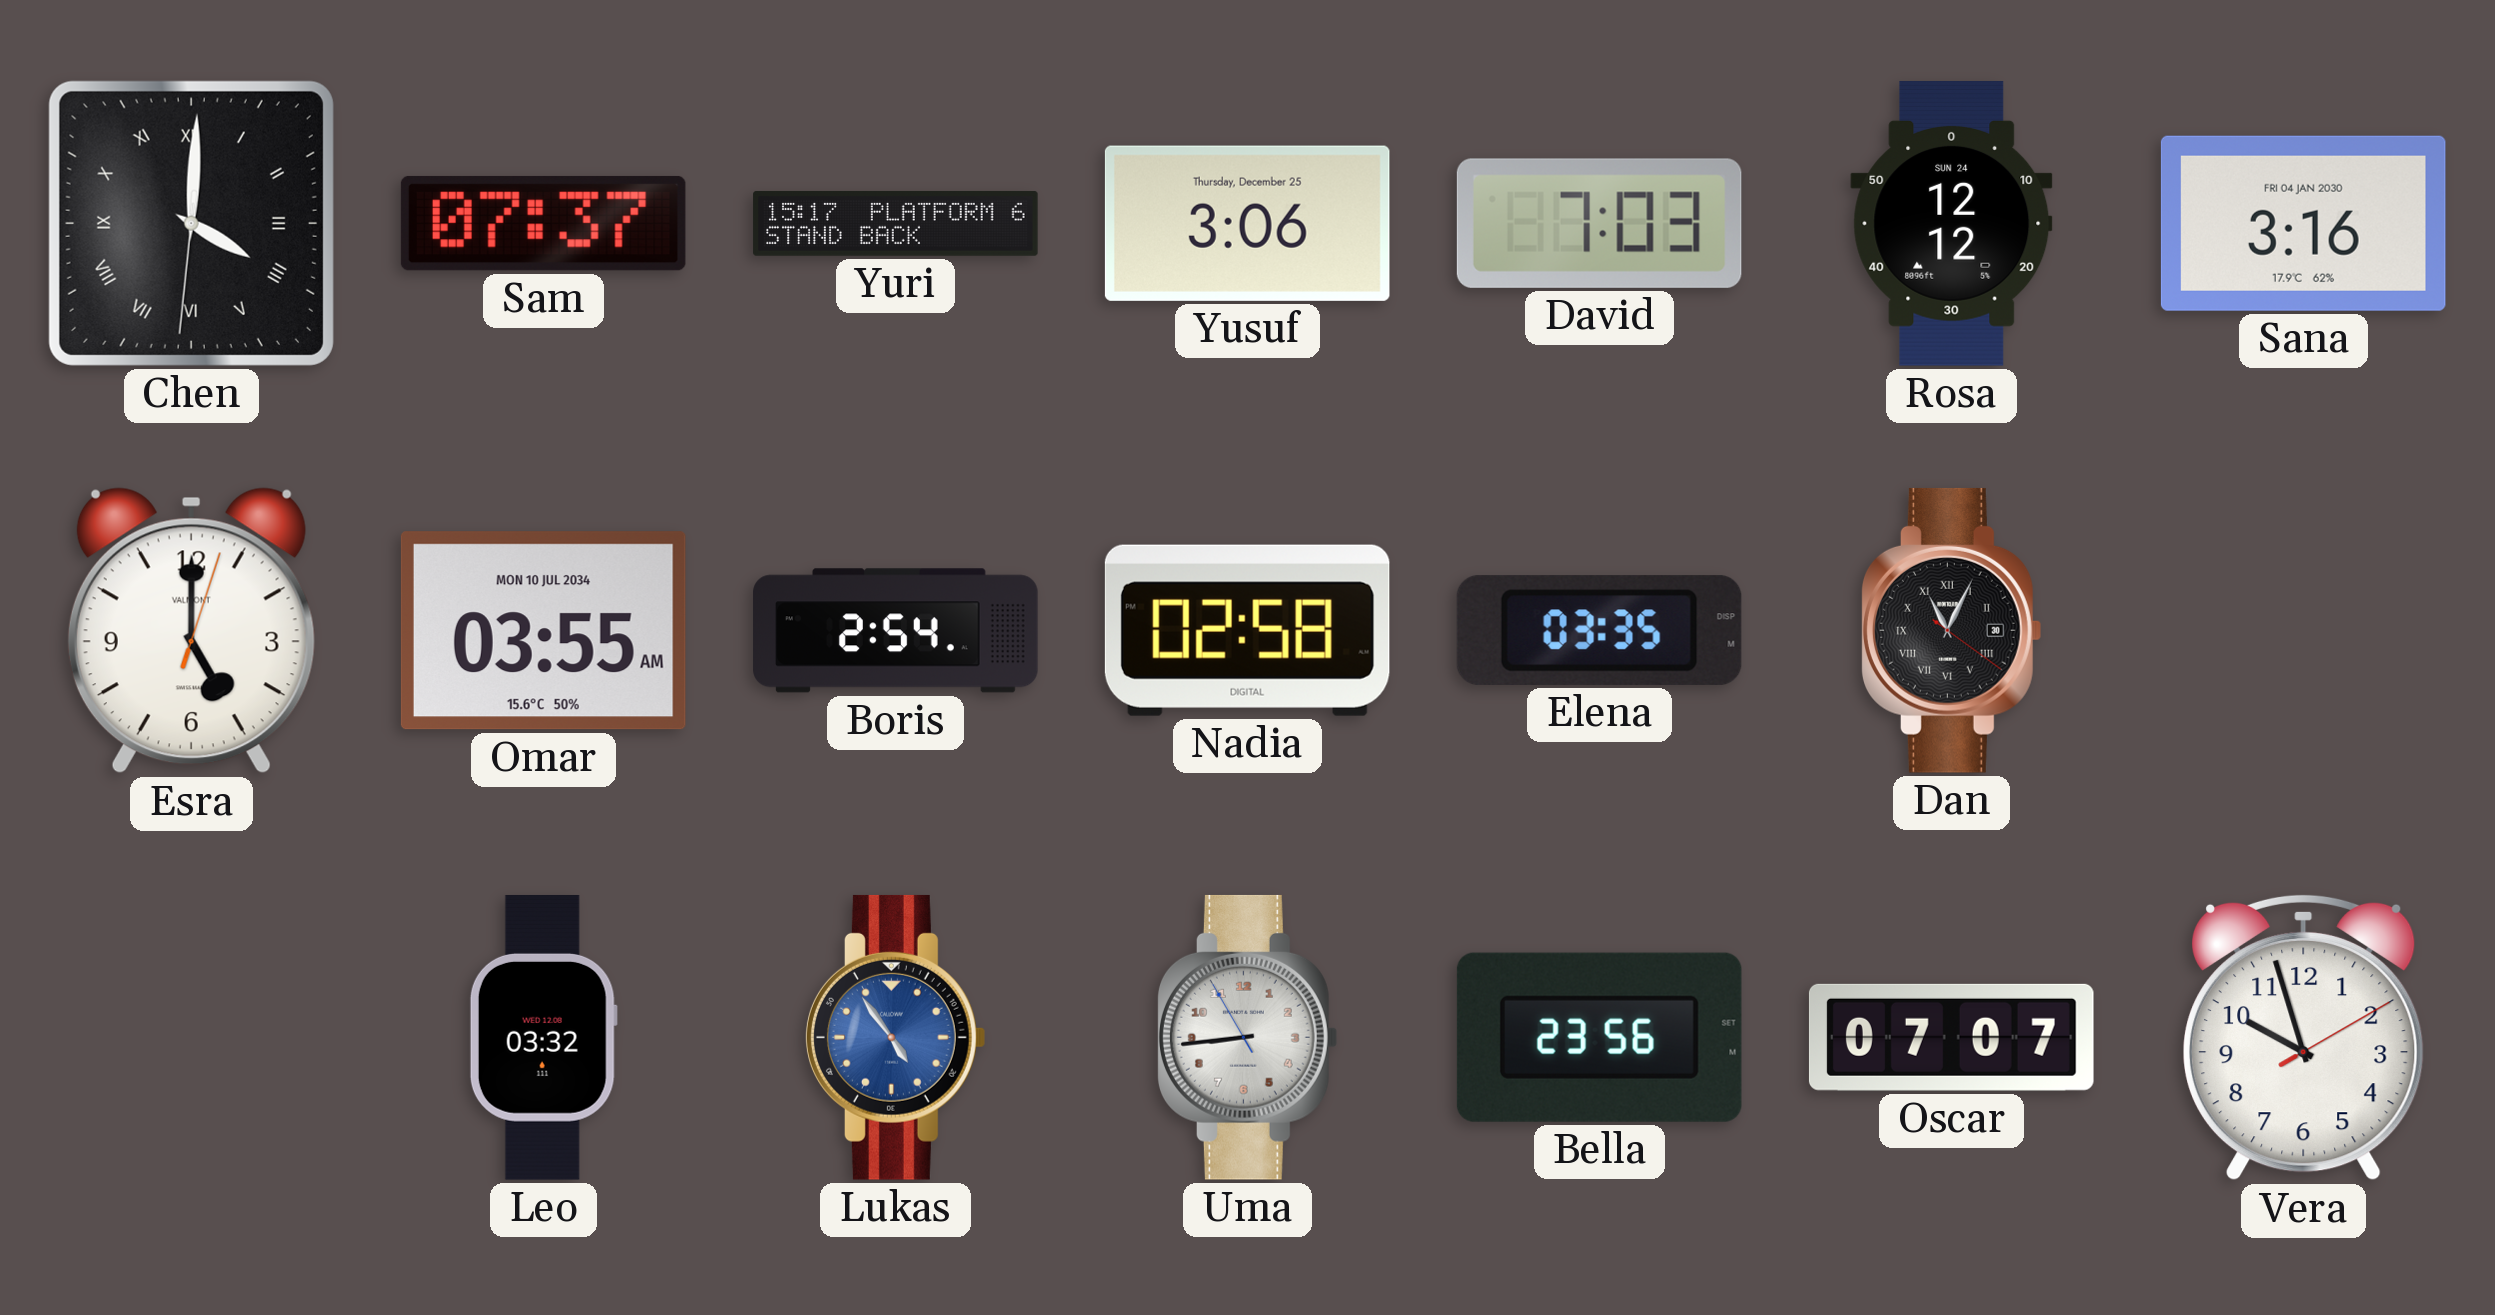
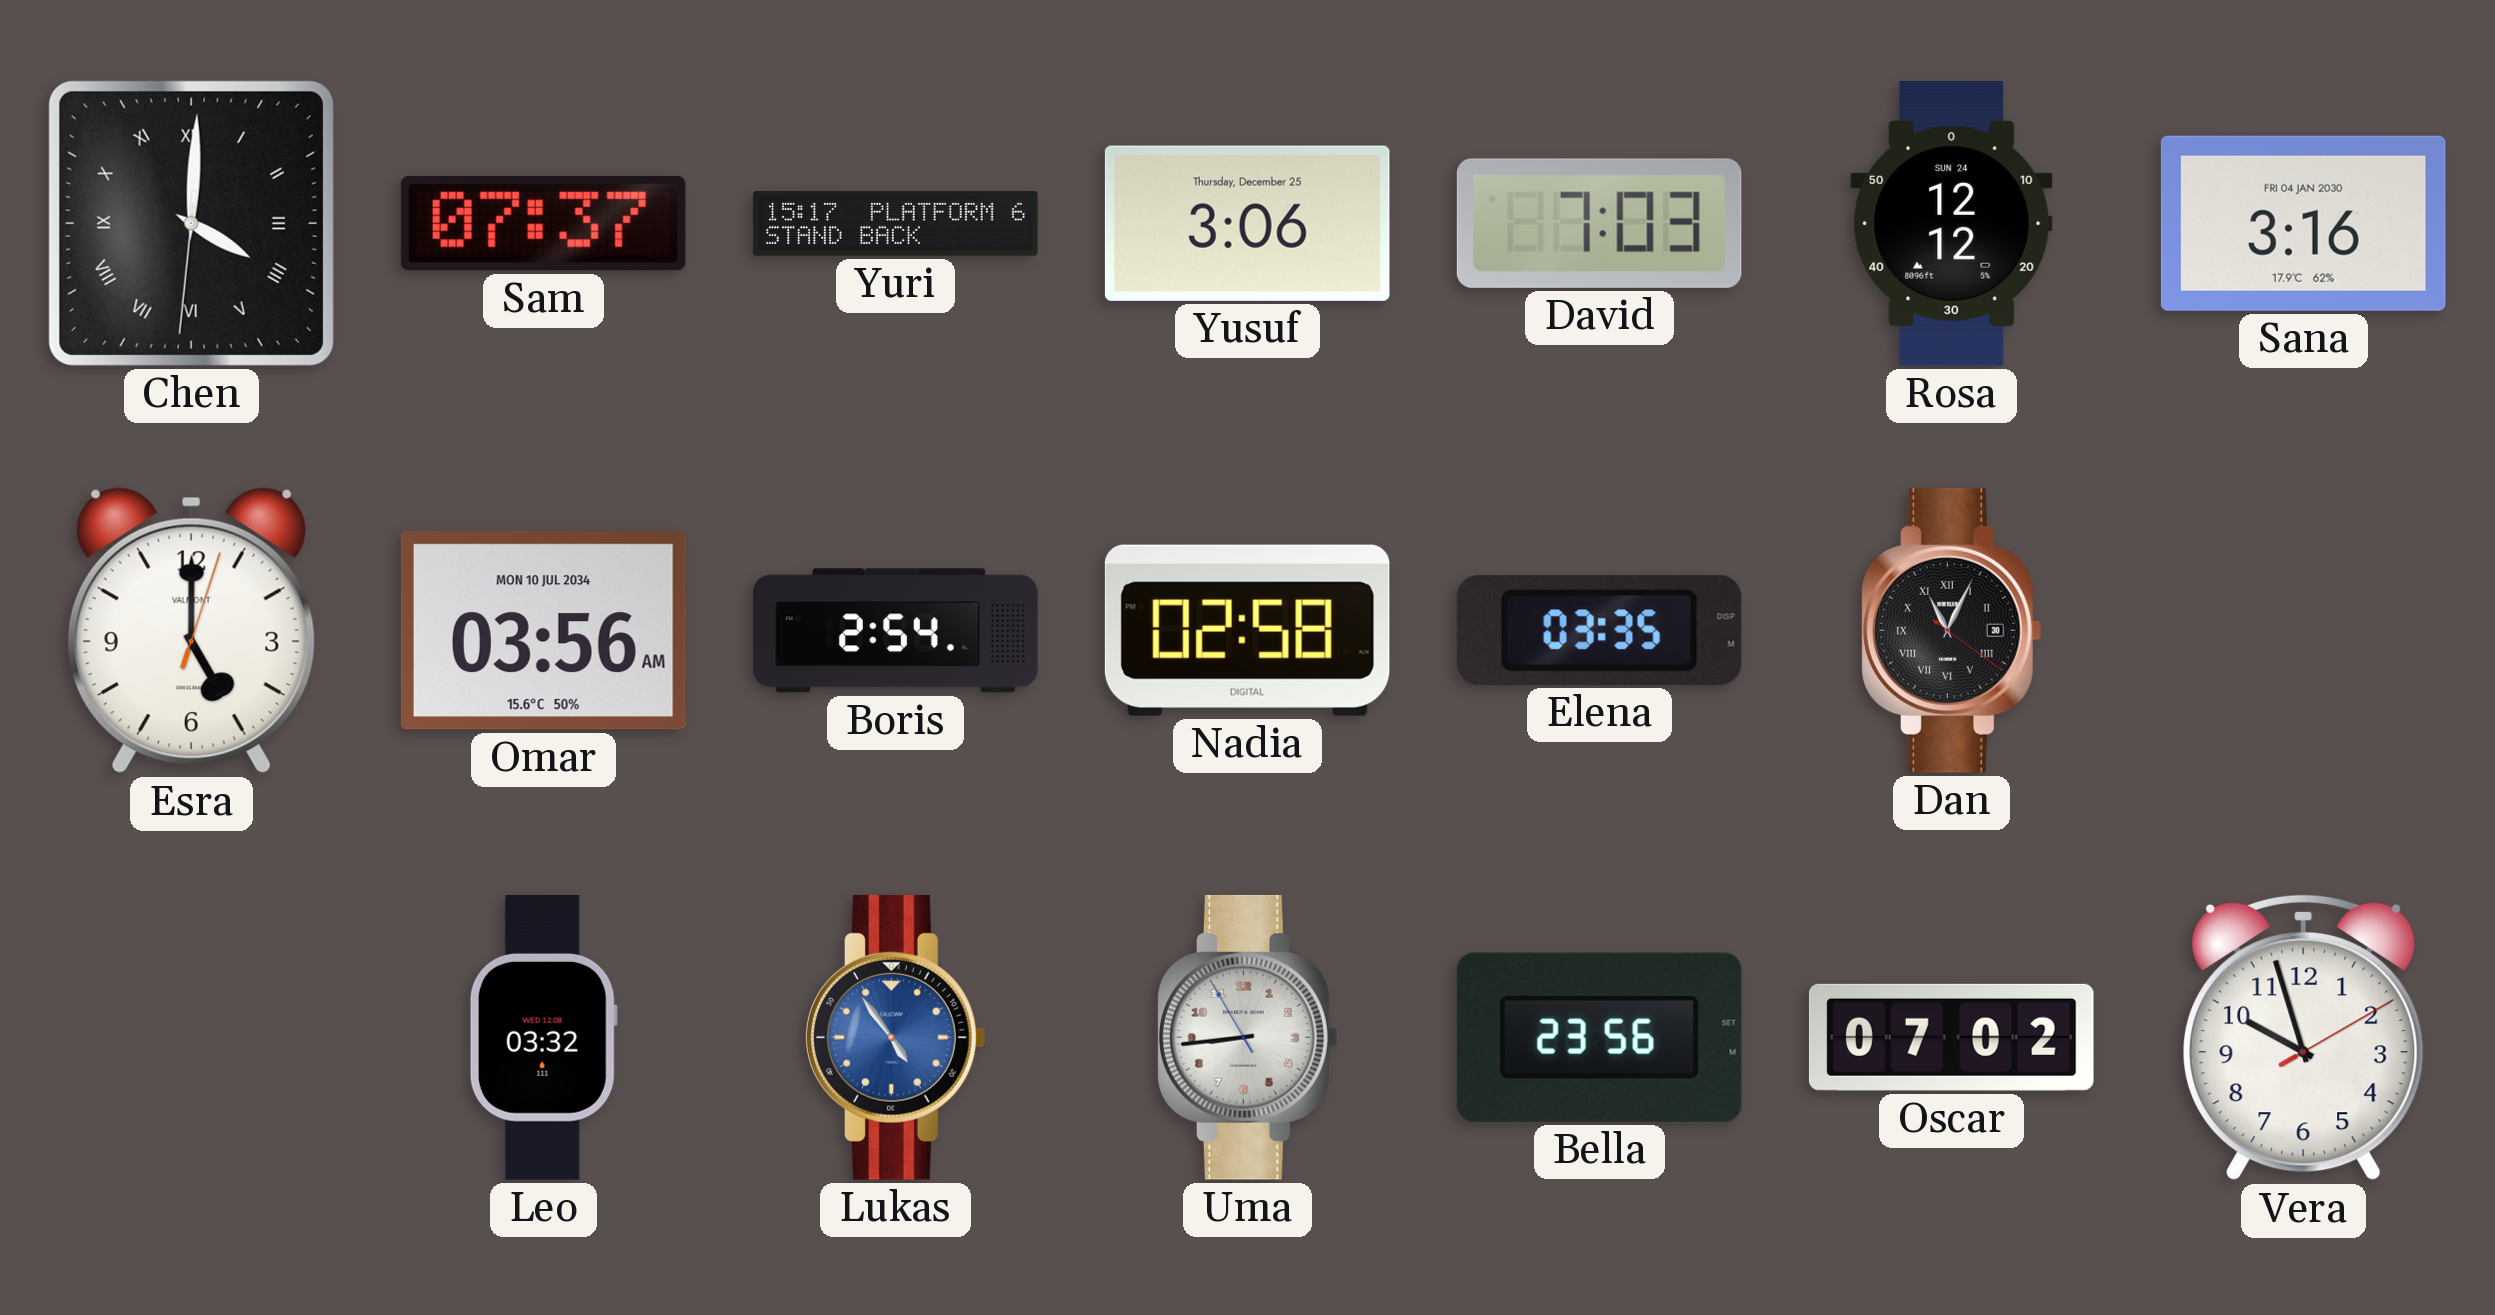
Omar: 03:55 -> 03:56
Oscar: 07:07 -> 07:02
